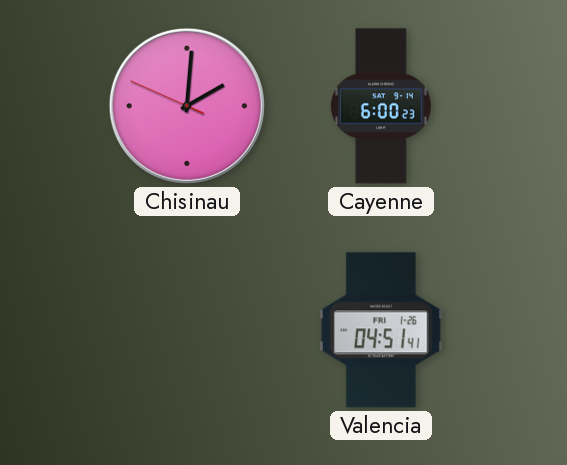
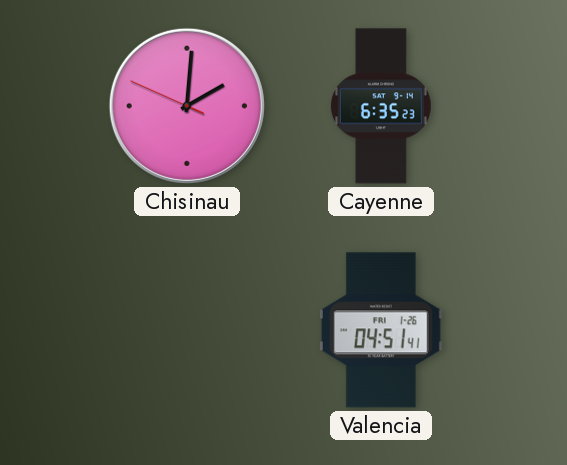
Cayenne: 6:00 -> 6:35
